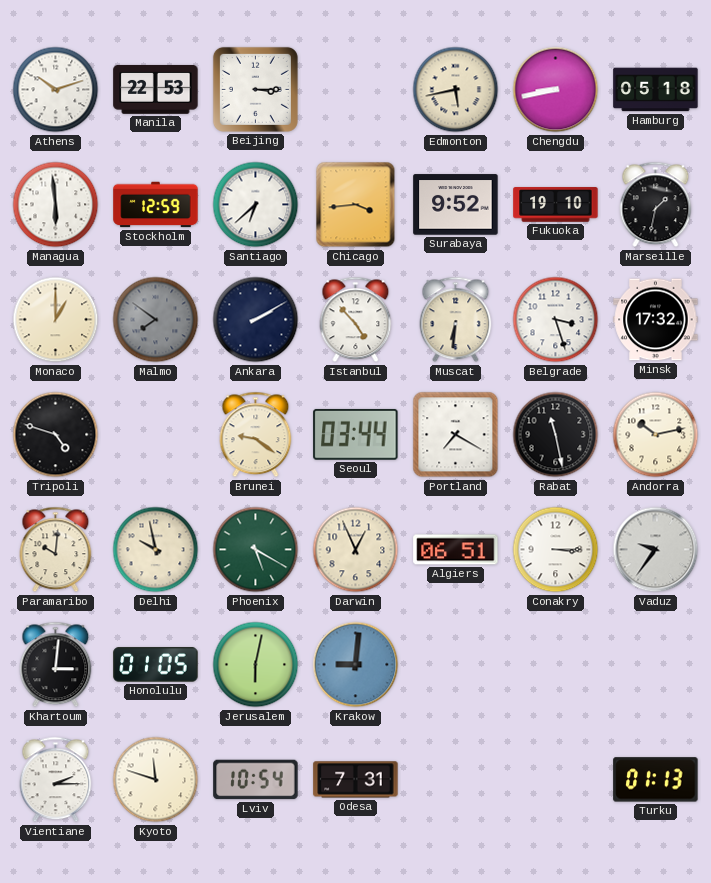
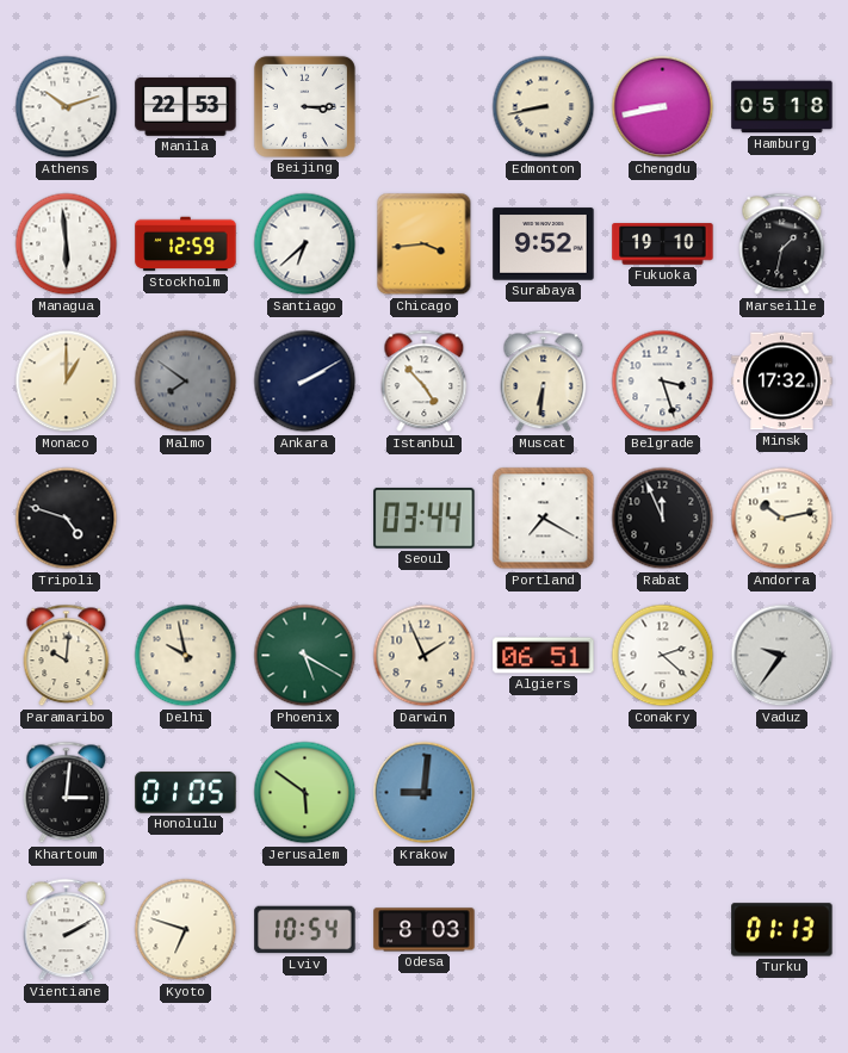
Edmonton: 5:43 -> 8:43
Brunei: 9:21 -> none
Rabat: 11:28 -> 11:56
Darwin: 12:56 -> 1:56
Conakry: 3:15 -> 2:22
Jerusalem: 6:02 -> 5:51
Vientiane: 2:15 -> 2:10
Kyoto: 11:48 -> 6:48
Odesa: 7:31 -> 8:03
